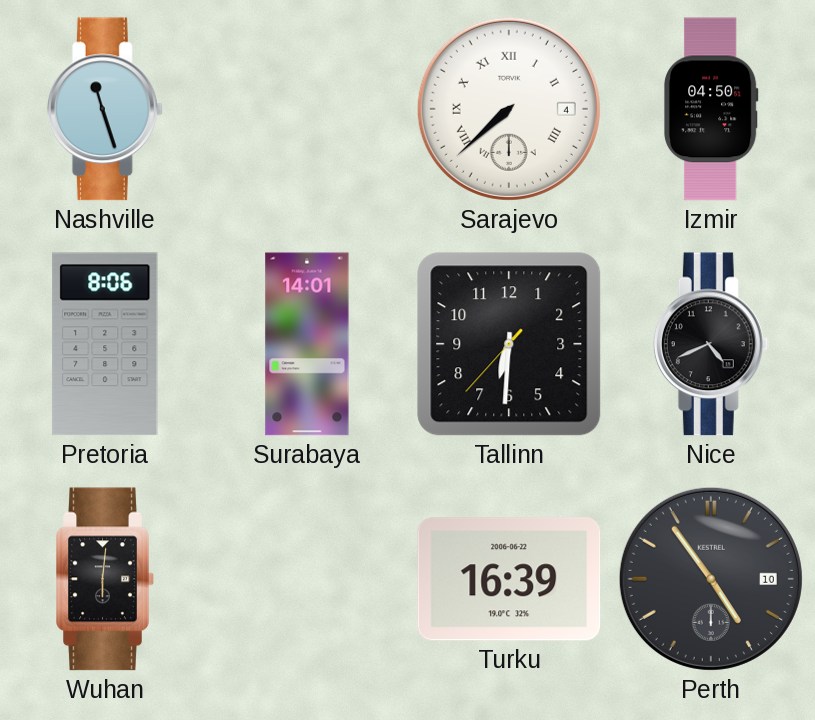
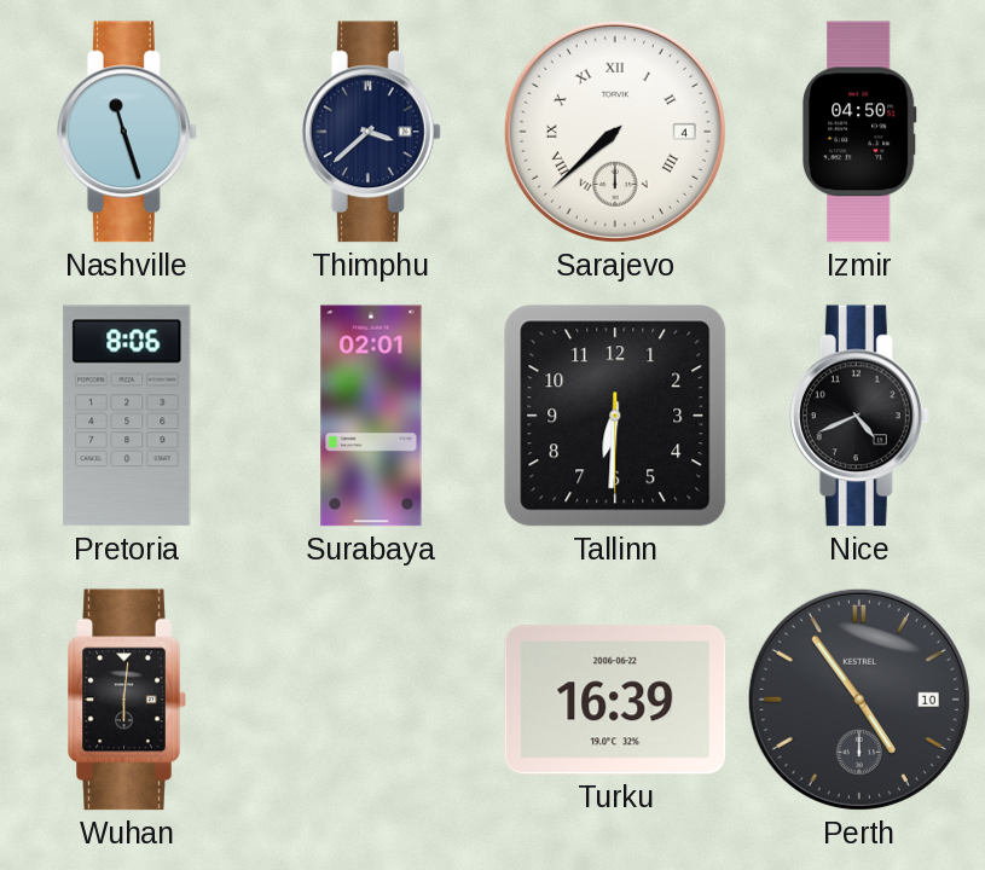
Thimphu: none -> 3:38
Surabaya: 14:01 -> 02:01
Tallinn: 6:30:37 -> 6:30:30
